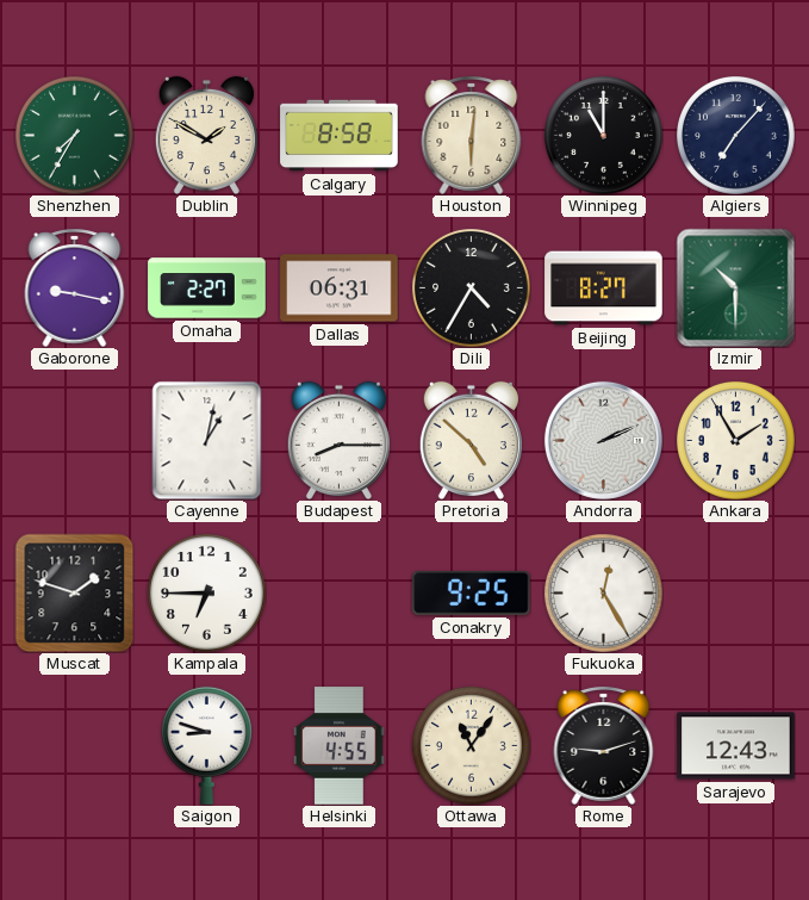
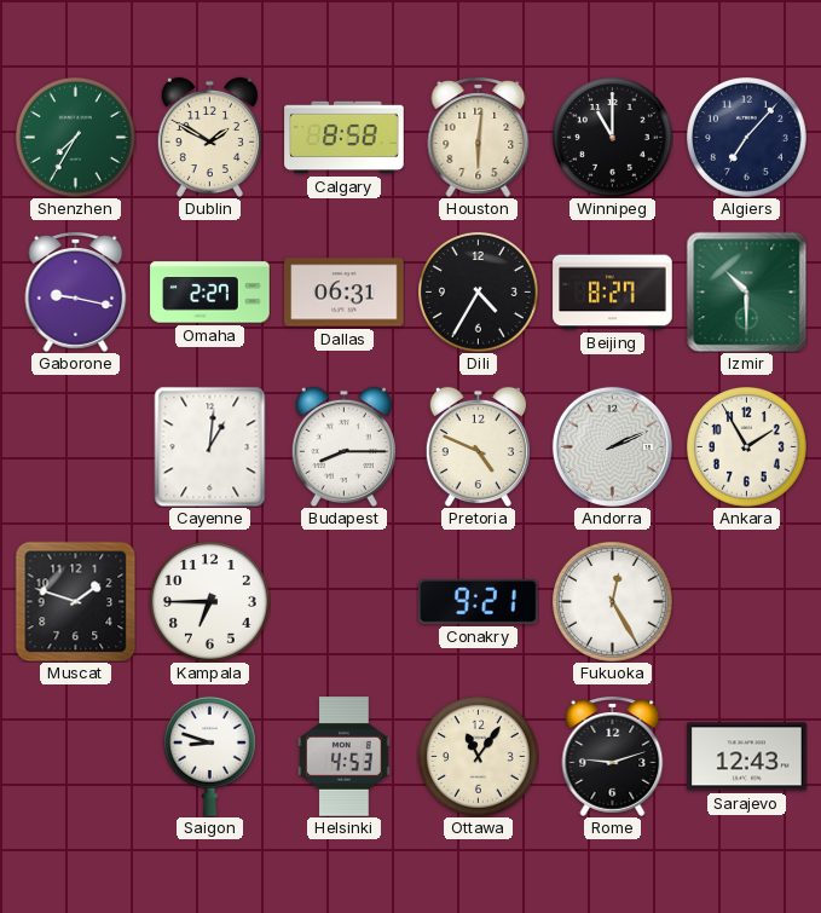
Cayenne: 1:02 -> 1:01
Pretoria: 4:52 -> 4:49
Conakry: 9:25 -> 9:21
Helsinki: 4:55 -> 4:53
